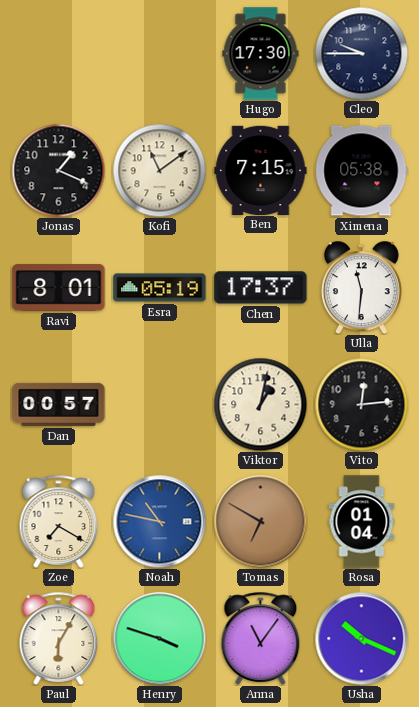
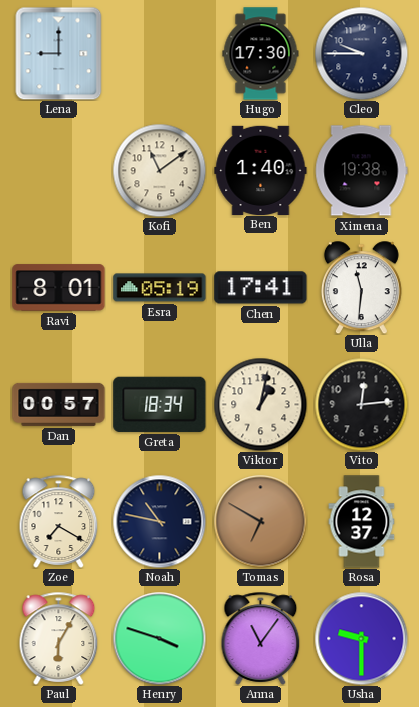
Lena: none -> 9:00
Jonas: 1:19 -> none
Ben: 7:15 -> 1:40
Ximena: 05:38 -> 19:38
Chen: 17:37 -> 17:41
Greta: none -> 18:34
Noah dial: blue -> navy
Rosa: 01:04 -> 12:37
Usha: 10:19 -> 9:30
